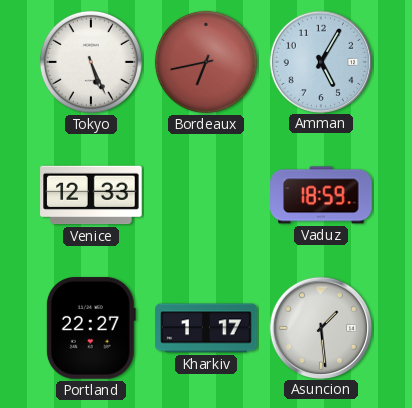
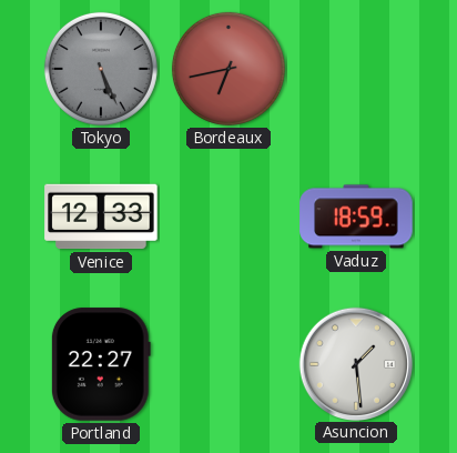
Tokyo dial: white -> grey
Amman: 5:05 -> none
Kharkiv: 1:17 -> none
